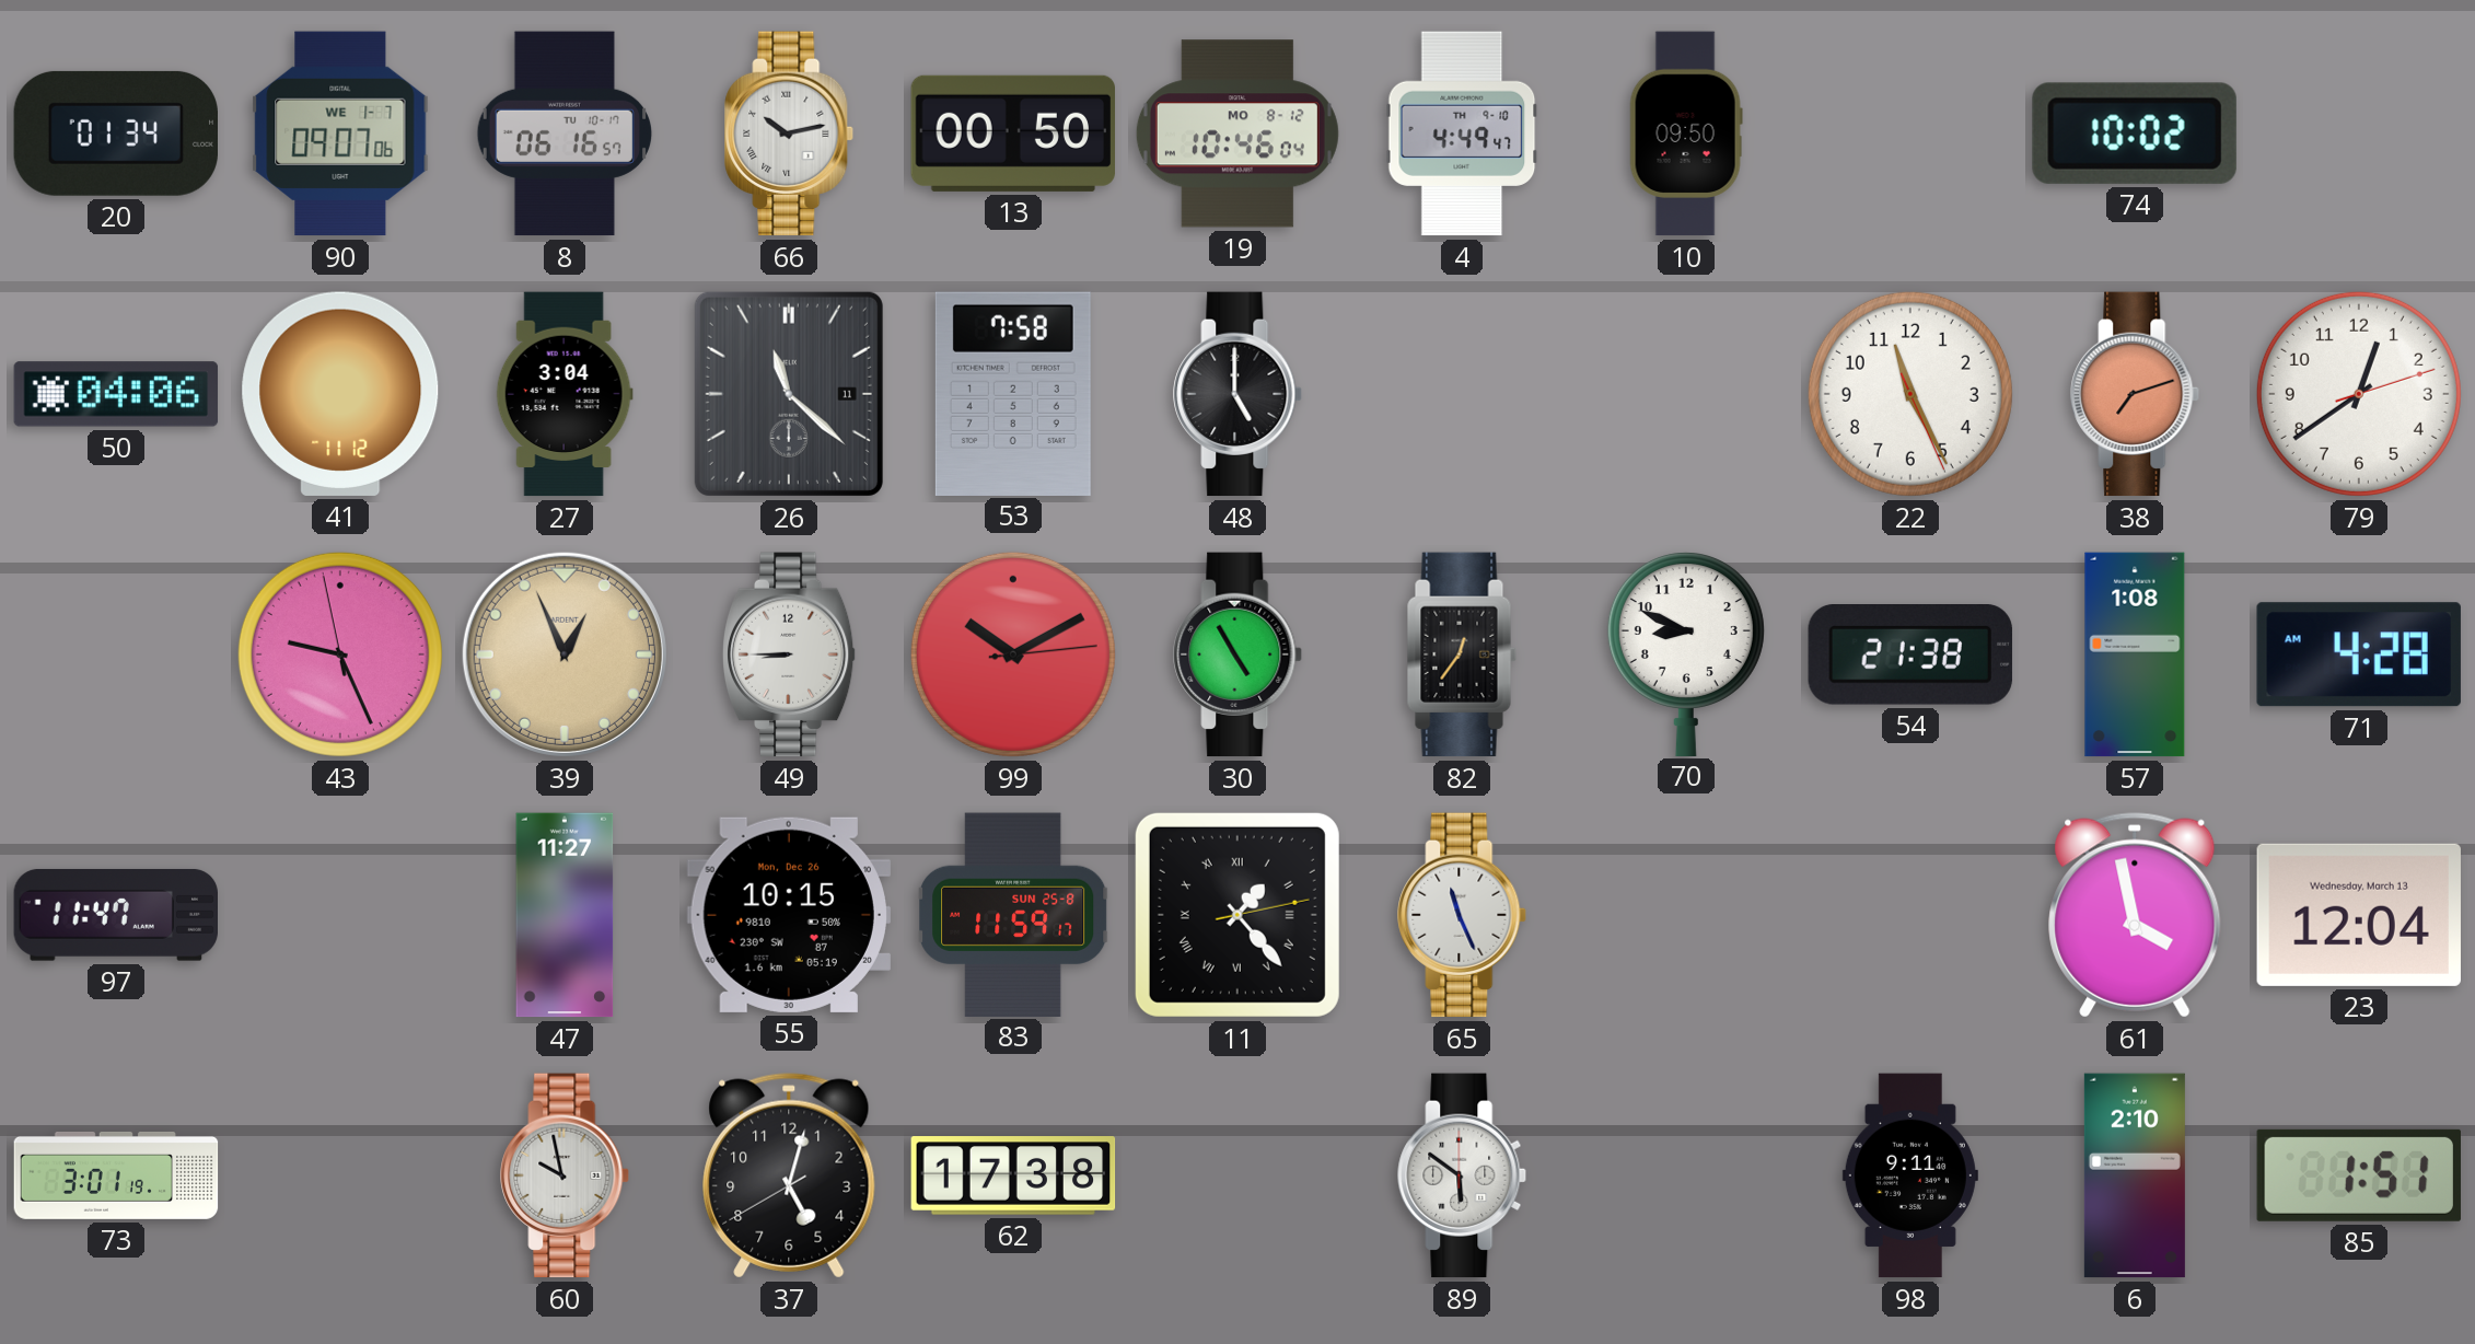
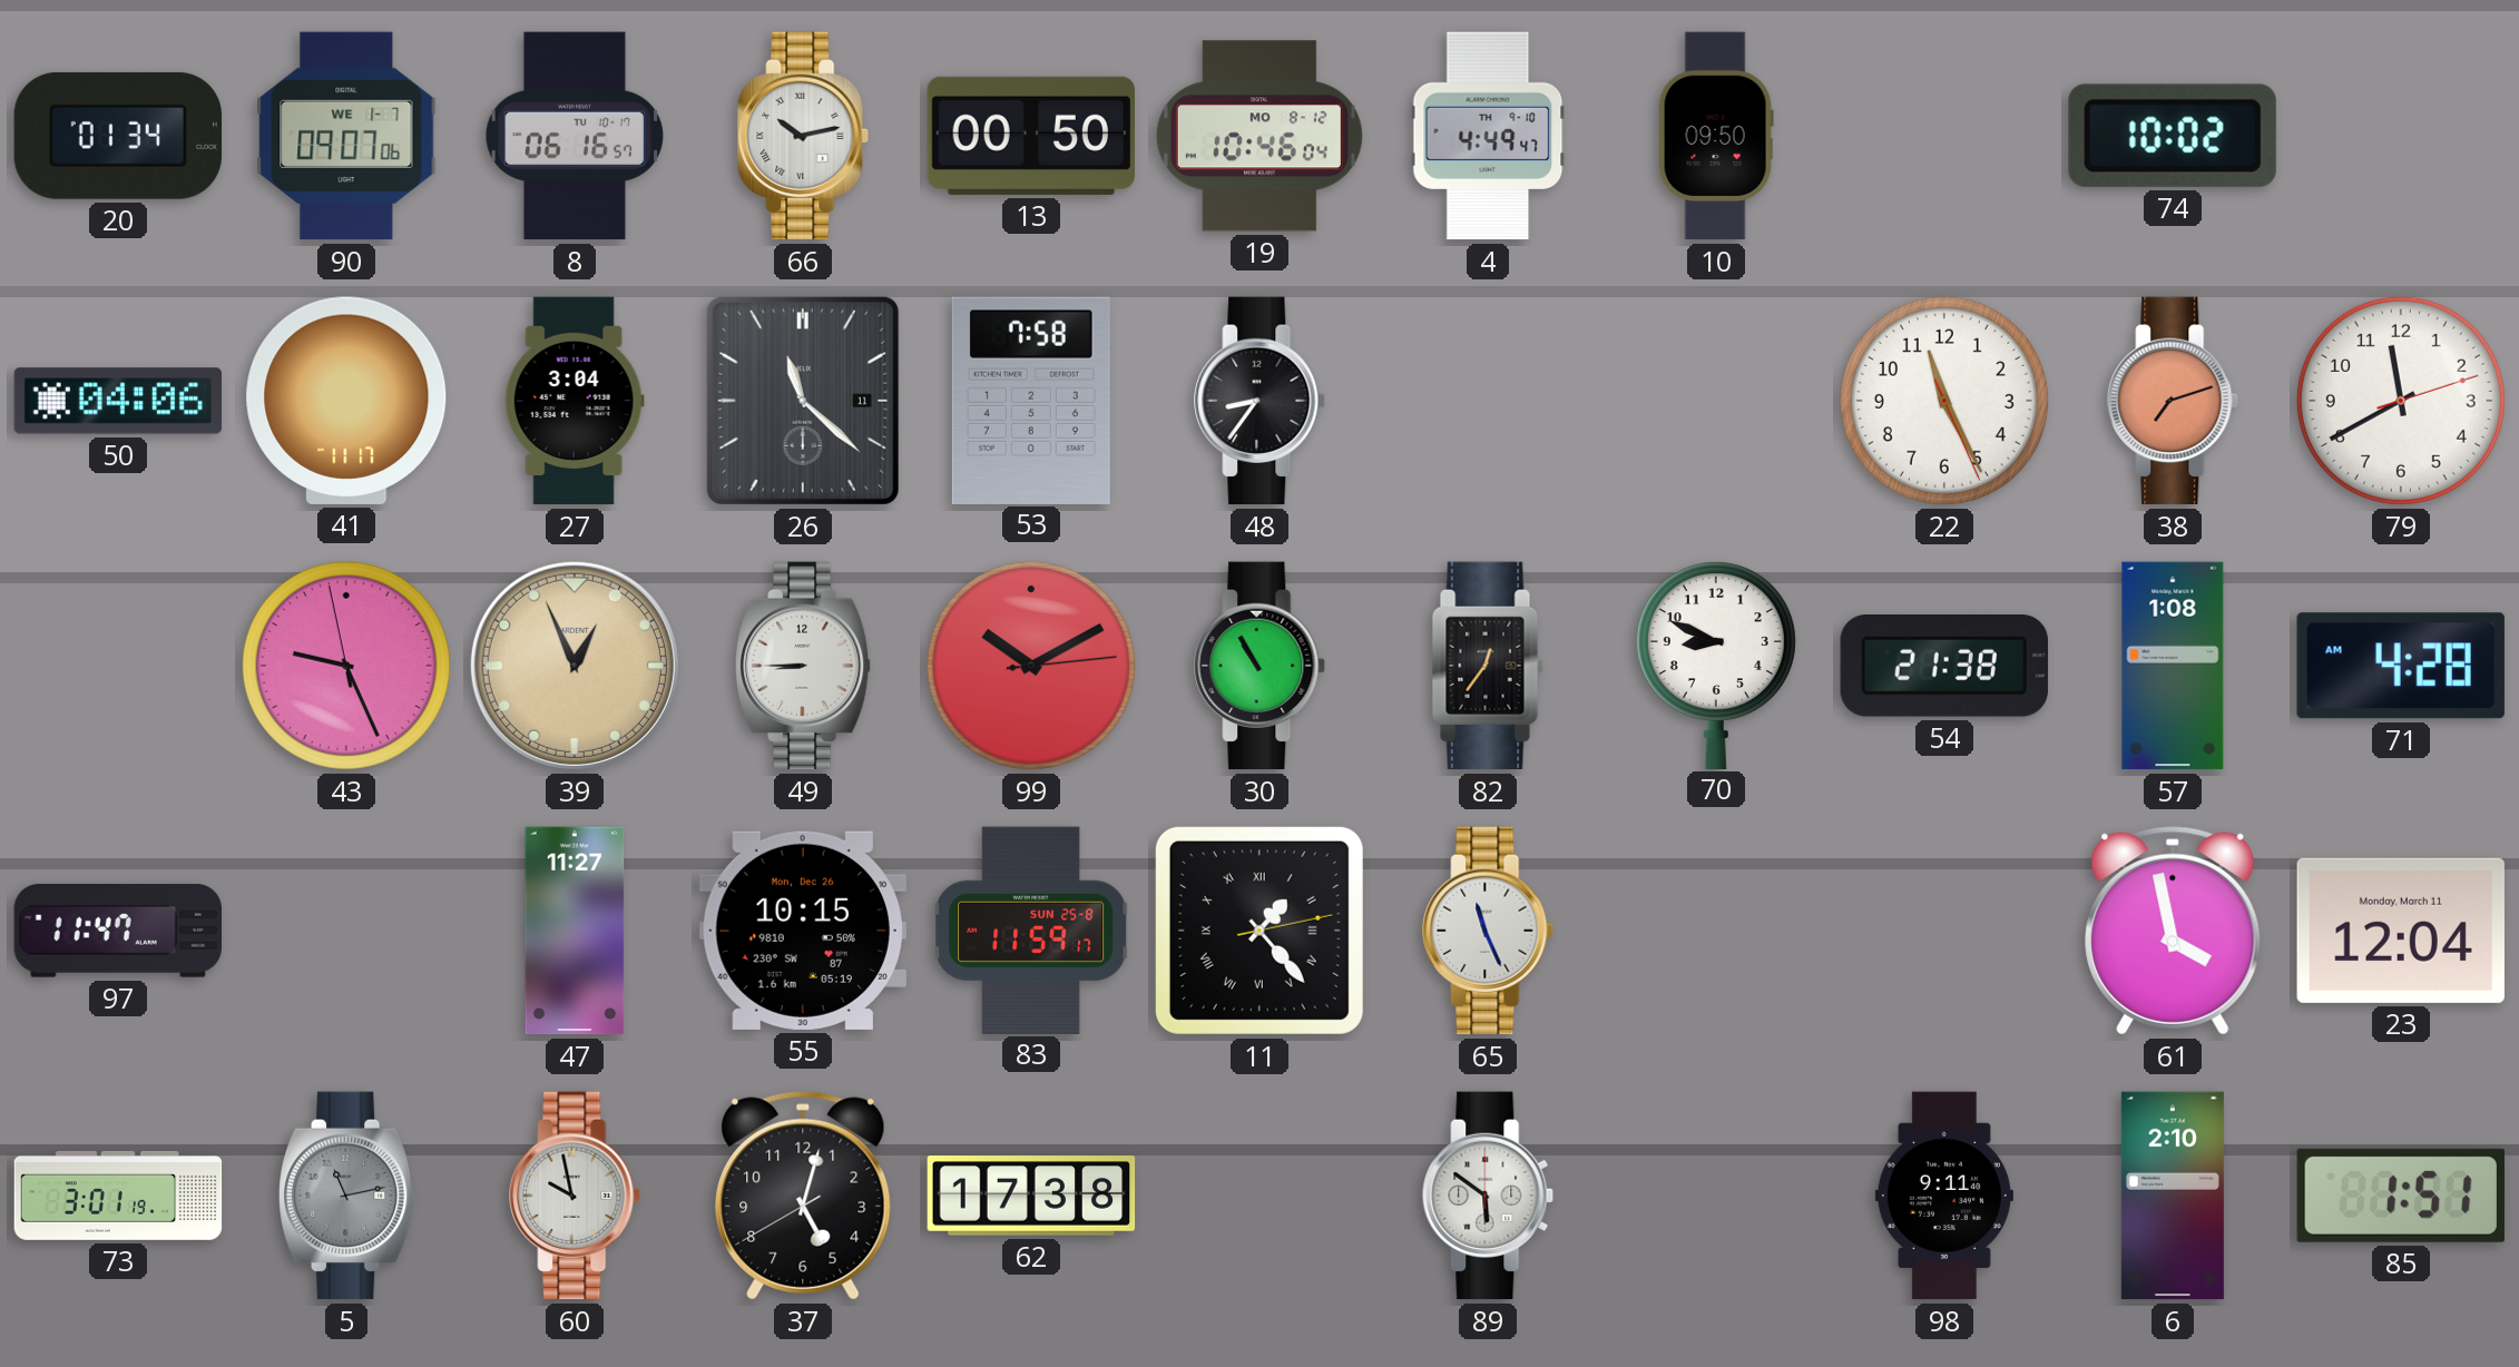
41: 11:12 -> 11:17
48: 5:00 -> 8:36
79: 12:39 -> 11:40
30: 4:55 -> 10:55
23 date: Wednesday, March 13 -> Monday, March 11
5: none -> 11:13
